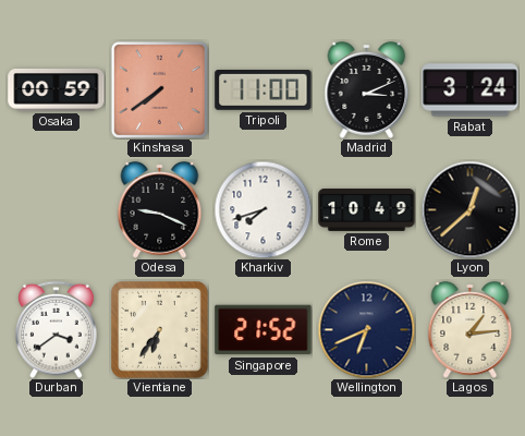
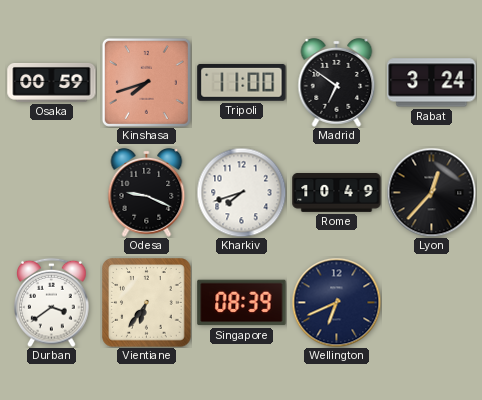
Kinshasa: 7:39 -> 7:42
Madrid: 3:11 -> 6:51
Lyon: 12:38 -> 12:37
Singapore: 21:52 -> 08:39
Lagos: 1:14 -> none
